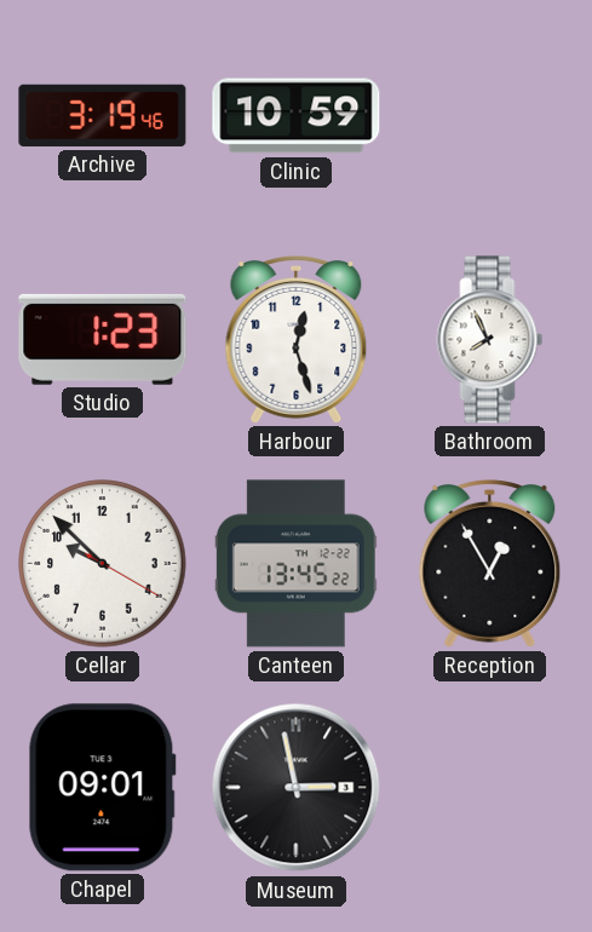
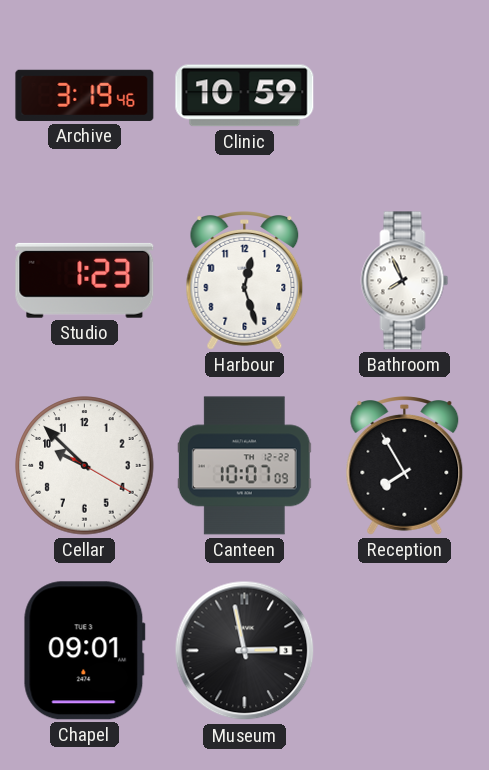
Canteen: 13:45 -> 10:07
Reception: 12:55 -> 7:55
